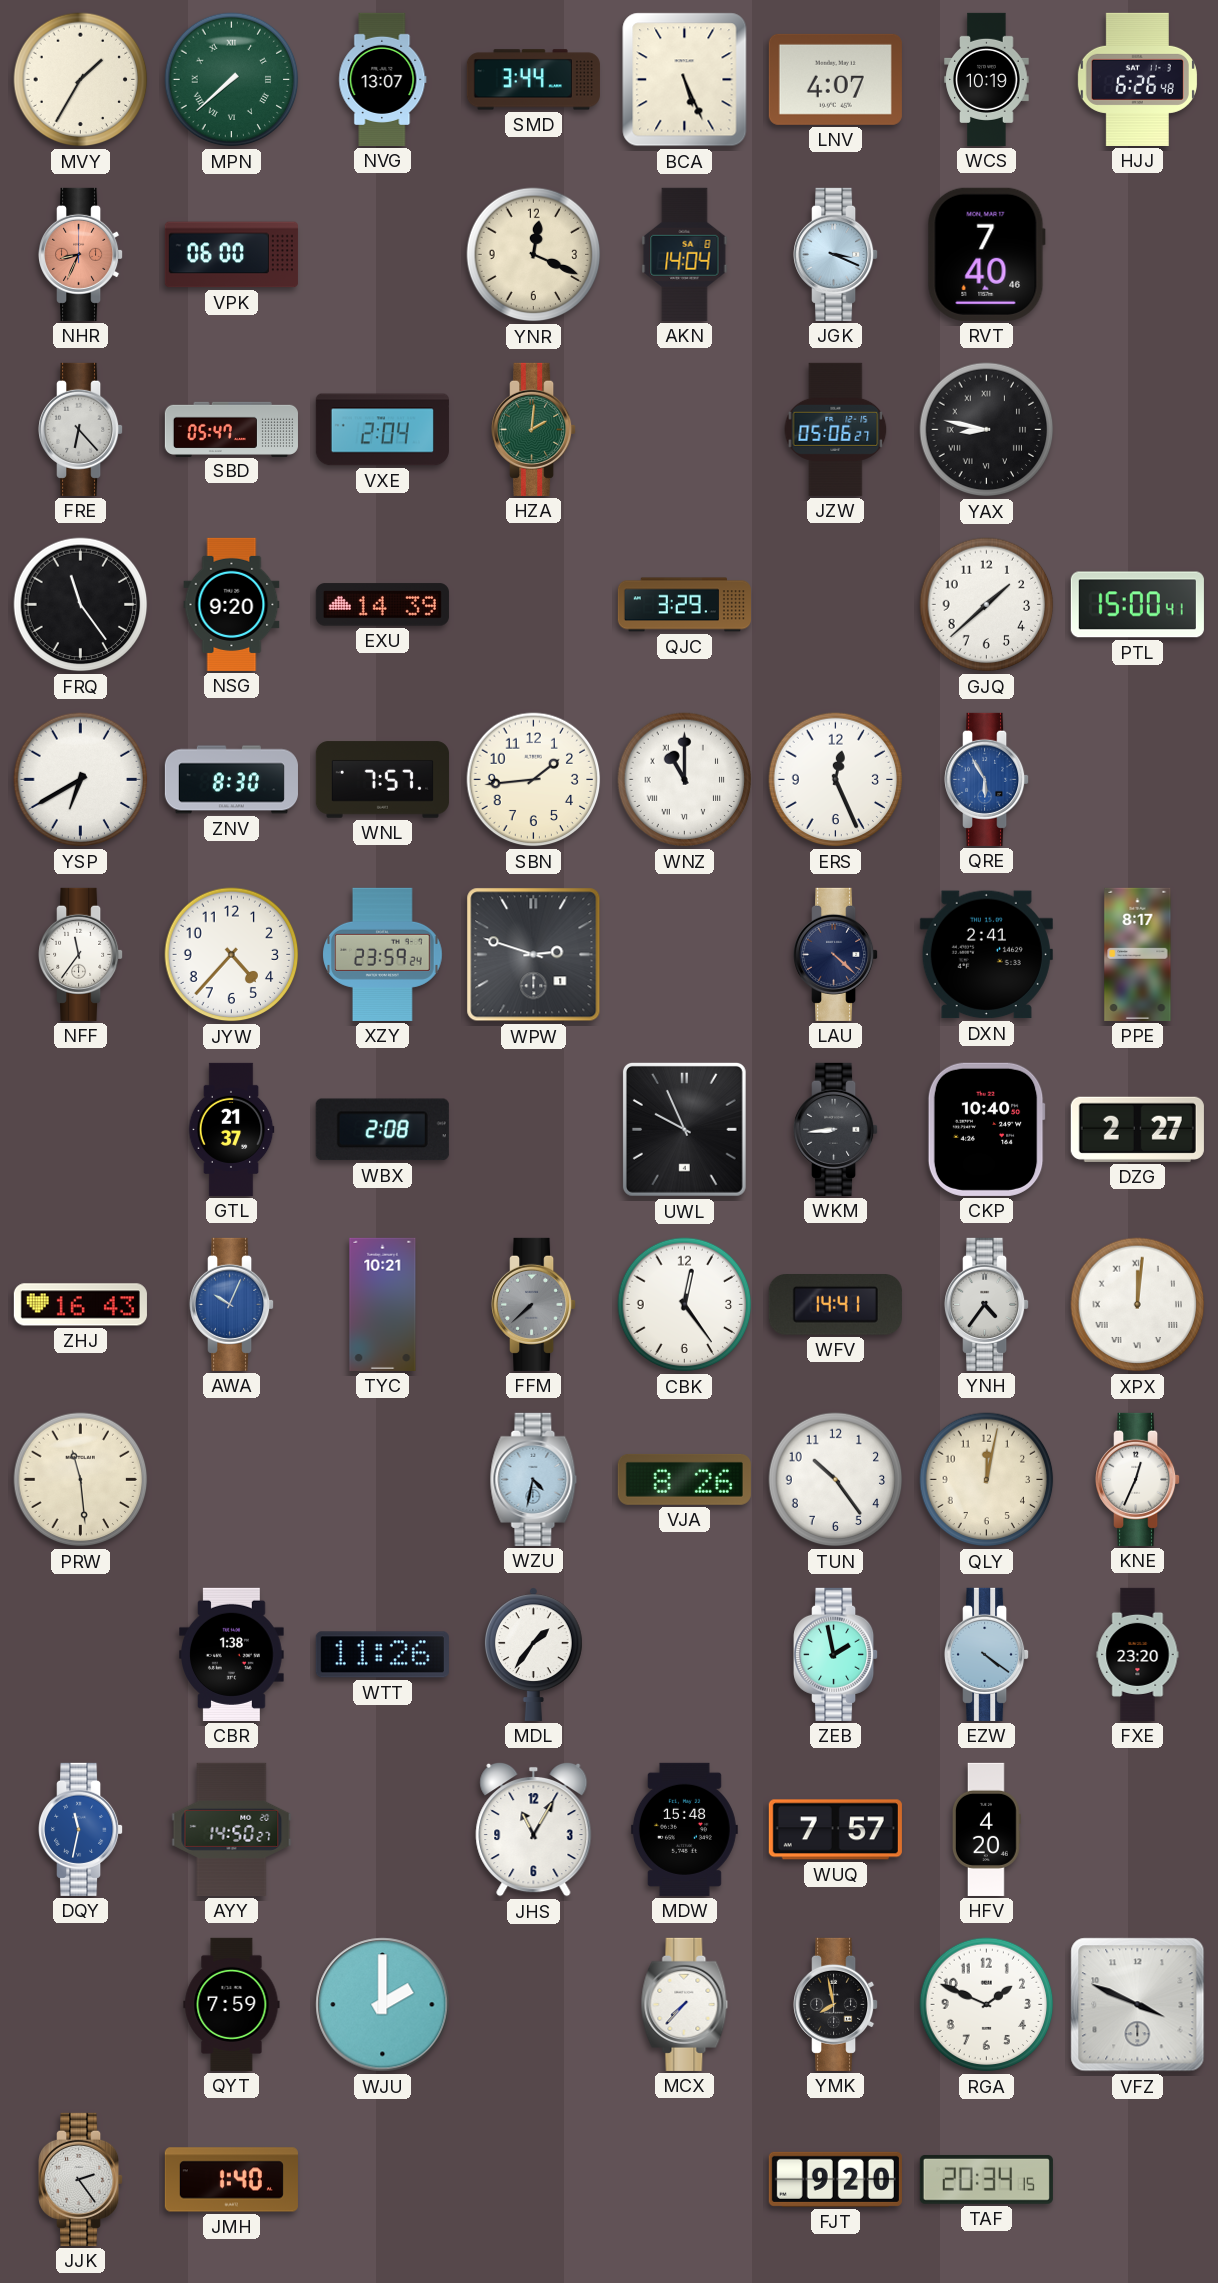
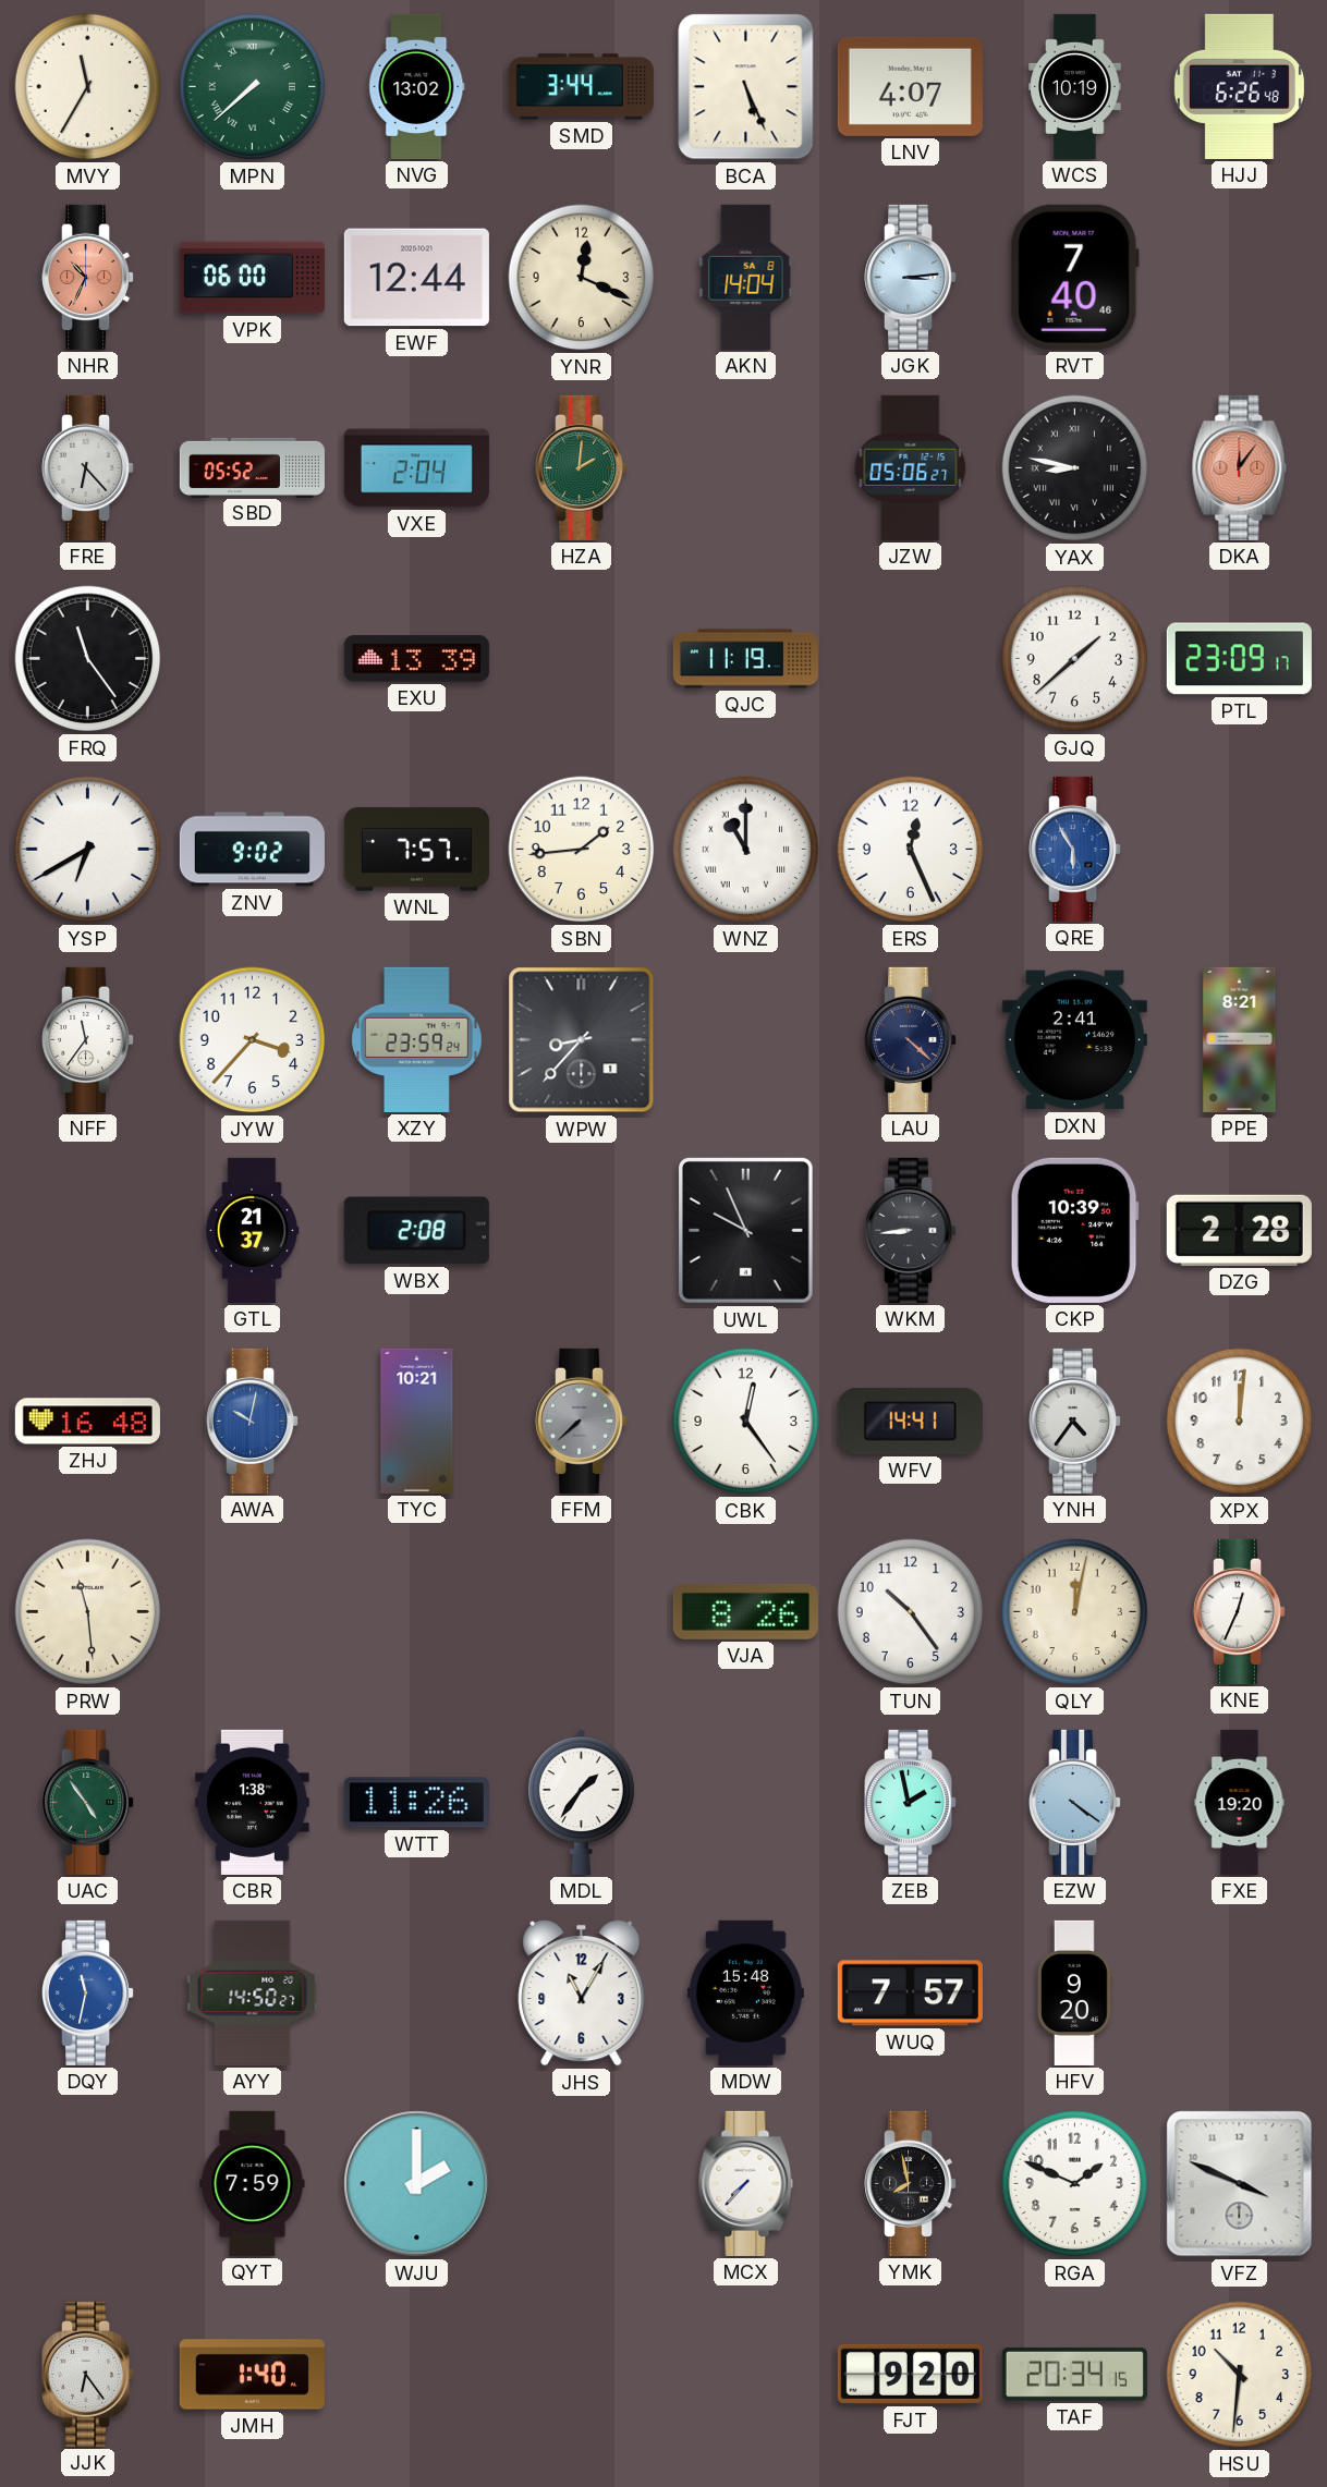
MVY: 1:35 -> 11:35
NVG: 13:07 -> 13:02
NHR: 8:34 -> 10:34
EWF: none -> 12:44
JGK: 3:19 -> 3:14
SBD: 05:47 -> 05:52
DKA: none -> 12:06
NSG: 9:20 -> none
EXU: 14:39 -> 13:39
QJC: 3:29 -> 11:19
PTL: 15:00 -> 23:09
ZNV: 8:30 -> 9:02
JYW: 4:37 -> 3:37
WPW: 2:48 -> 8:37
PPE: 8:17 -> 8:21
CKP: 10:40 -> 10:39
DZG: 2:27 -> 2:28
ZHJ: 16:43 -> 16:48
AWA: 10:04 -> 10:02
XPX numerals: Roman -> Arabic
WZU: 4:32 -> none
UAC: none -> 4:54
FXE: 23:20 -> 19:20
HFV: 4:20 -> 9:20
JJK: 2:24 -> 6:24
HSU: none -> 10:31
